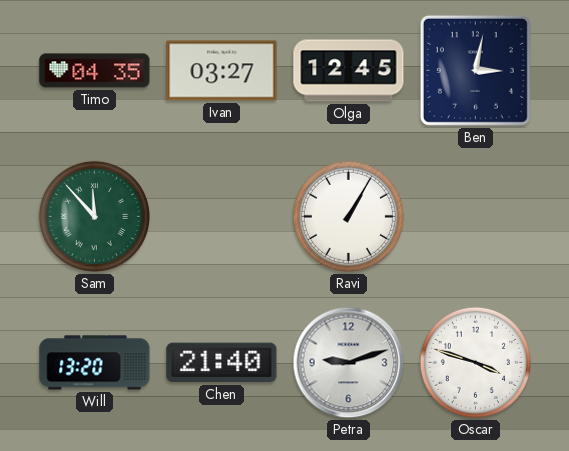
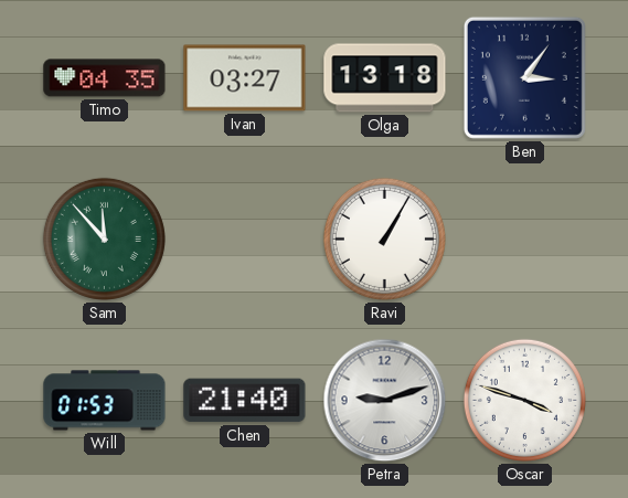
Olga: 12:45 -> 13:18
Ben: 3:02 -> 3:06
Will: 13:20 -> 01:53
